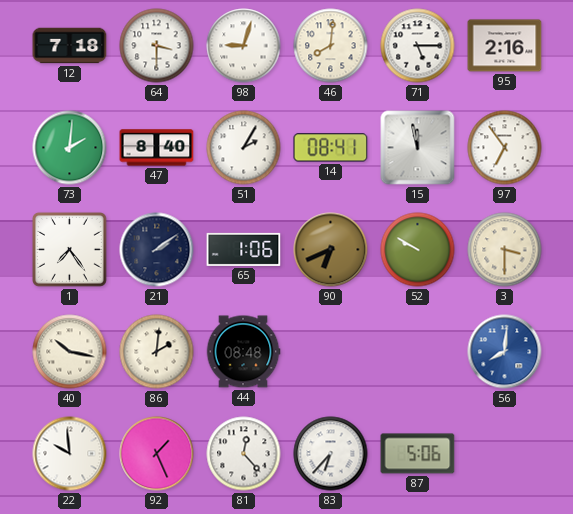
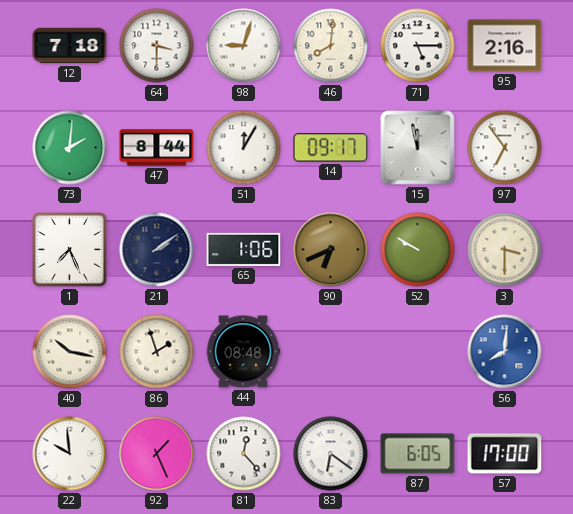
47: 8:40 -> 8:44
51: 2:05 -> 12:05
14: 08:41 -> 09:17
1: 7:24 -> 7:26
86: 2:01 -> 1:57
83: 6:37 -> 6:21
87: 5:06 -> 6:05
57: none -> 17:00
